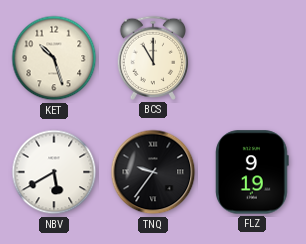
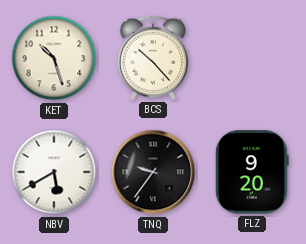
BCS: 11:00 -> 10:23
FLZ: 9:19 -> 9:20
